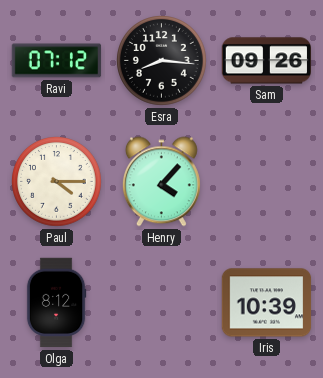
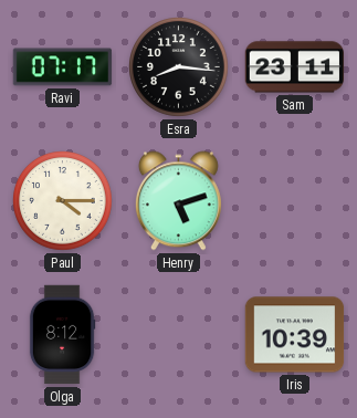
Ravi: 07:12 -> 07:17
Sam: 09:26 -> 23:11
Henry: 4:07 -> 5:12
